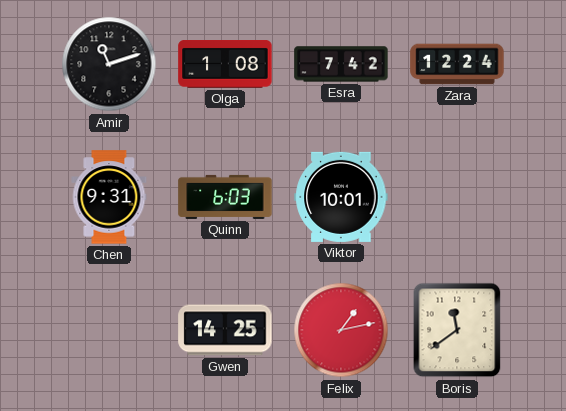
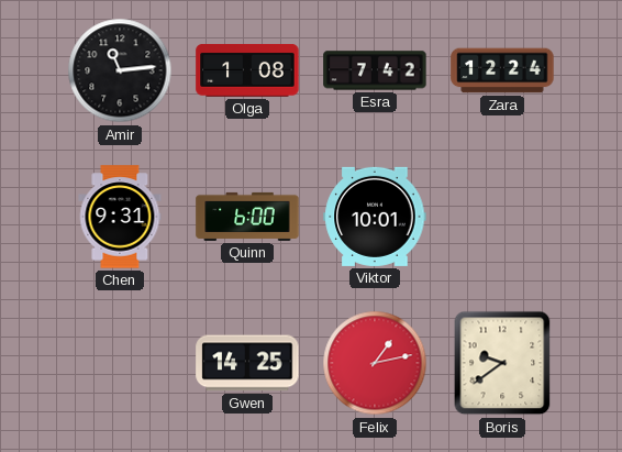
Amir: 11:12 -> 11:14
Quinn: 6:03 -> 6:00
Boris: 11:39 -> 9:39
